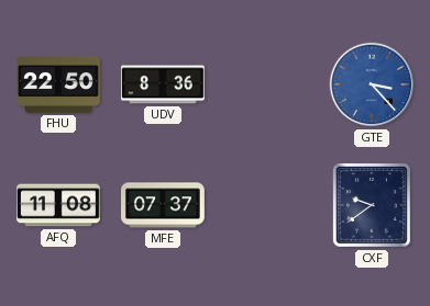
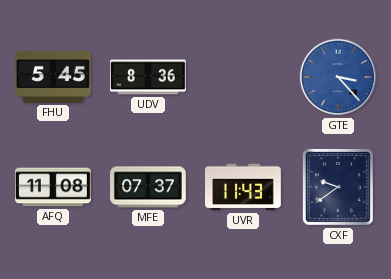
FHU: 22:50 -> 5:45
UVR: none -> 11:43
